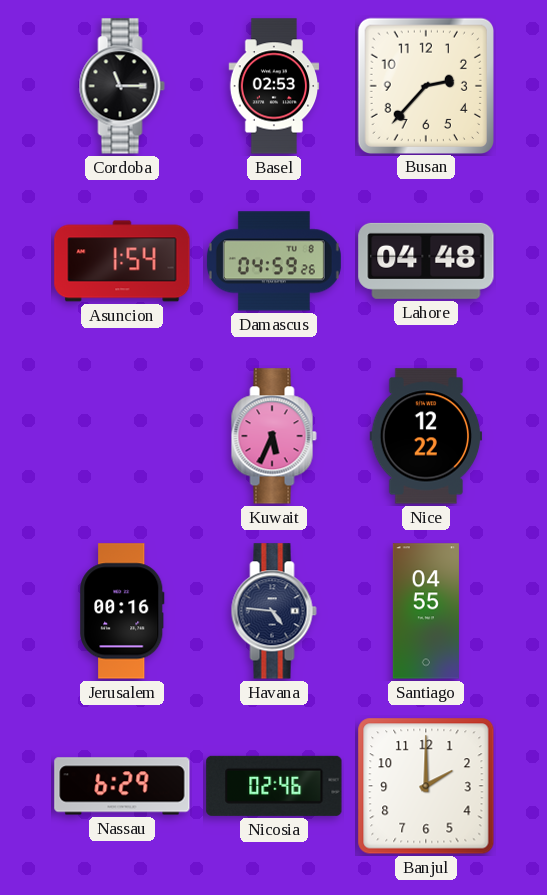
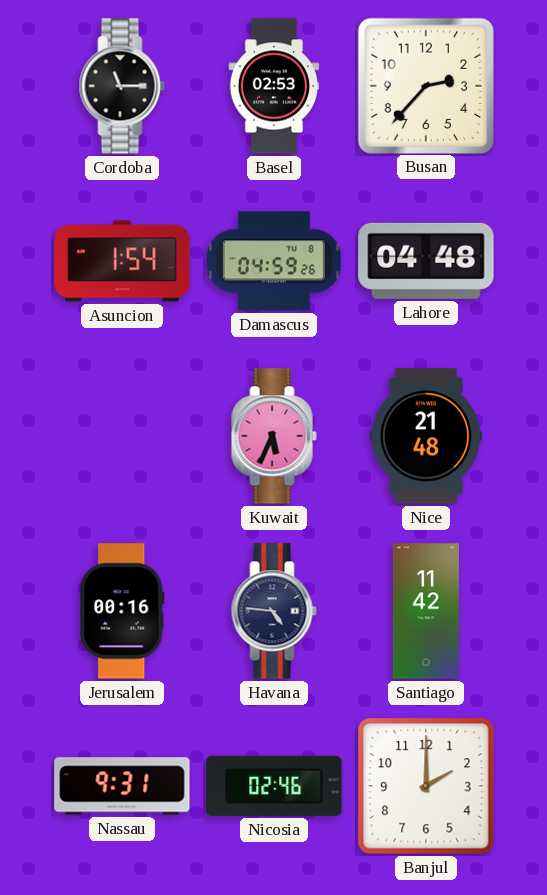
Nice: 12:22 -> 21:48
Santiago: 04:55 -> 11:42
Nassau: 6:29 -> 9:31
